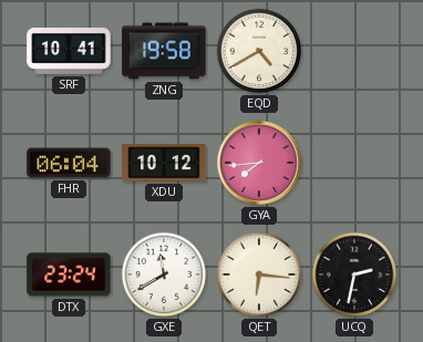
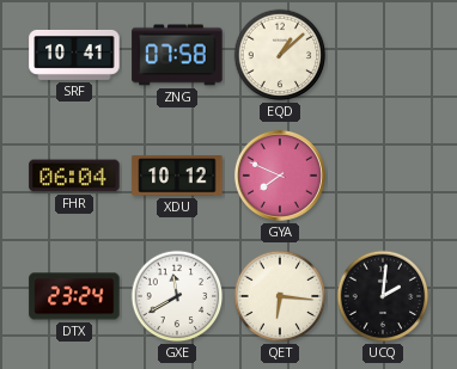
ZNG: 19:58 -> 07:58
EQD: 4:40 -> 1:08
GYA: 7:44 -> 7:49
UCQ: 2:32 -> 2:01
